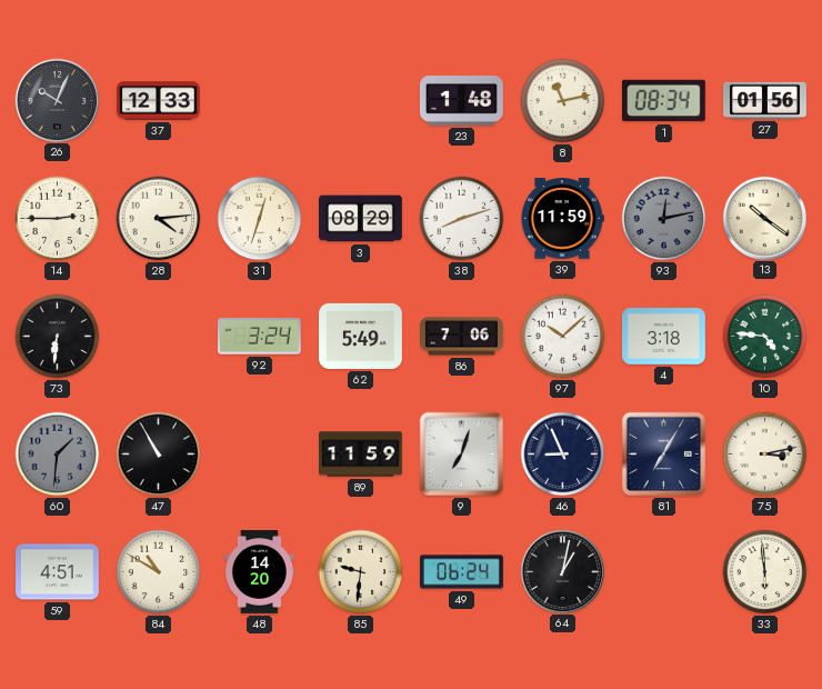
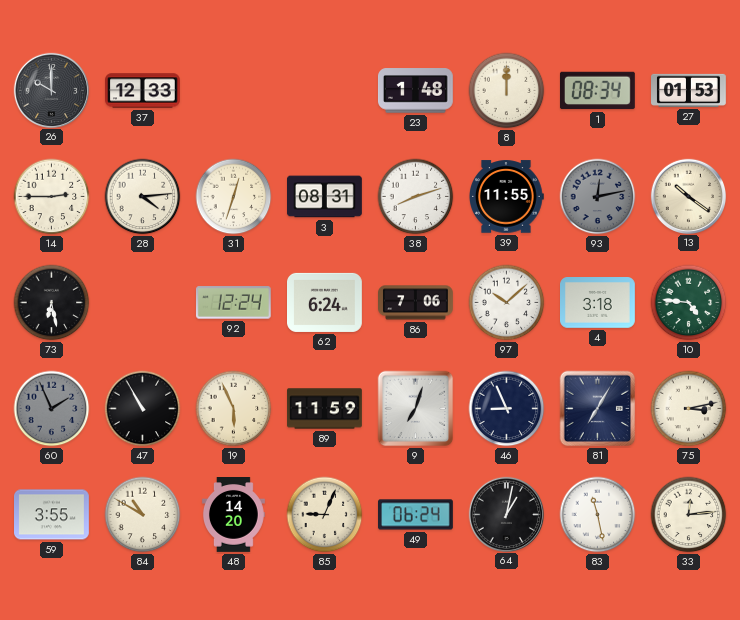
26: 10:04 -> 10:00
8: 11:13 -> 12:00
27: 01:56 -> 01:53
3: 08:29 -> 08:31
39: 11:59 -> 11:55
73: 6:31 -> 6:28
92: 3:24 -> 12:24
62: 5:49 -> 6:24
60: 1:31 -> 1:56
19: none -> 5:56
59: 4:51 -> 3:55
85: 9:31 -> 9:04
83: none -> 11:28
33: 5:59 -> 12:14
